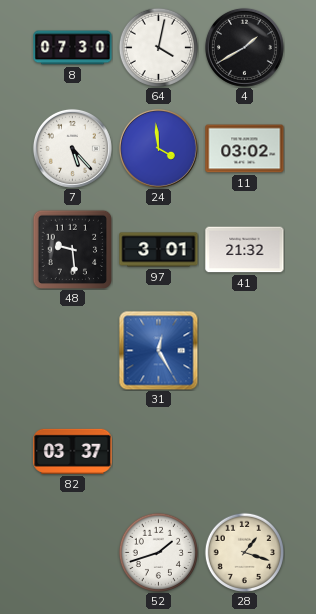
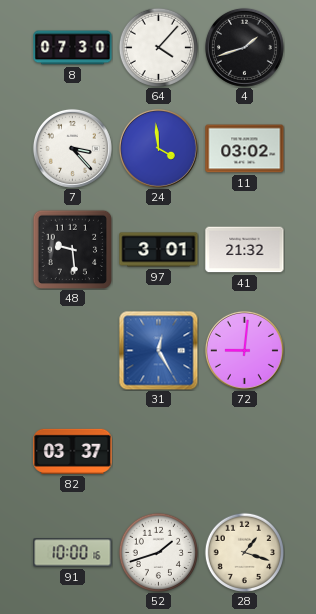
64: 4:02 -> 4:07
4: 1:40 -> 1:42
7: 5:23 -> 3:23
72: none -> 9:01
91: none -> 10:00
